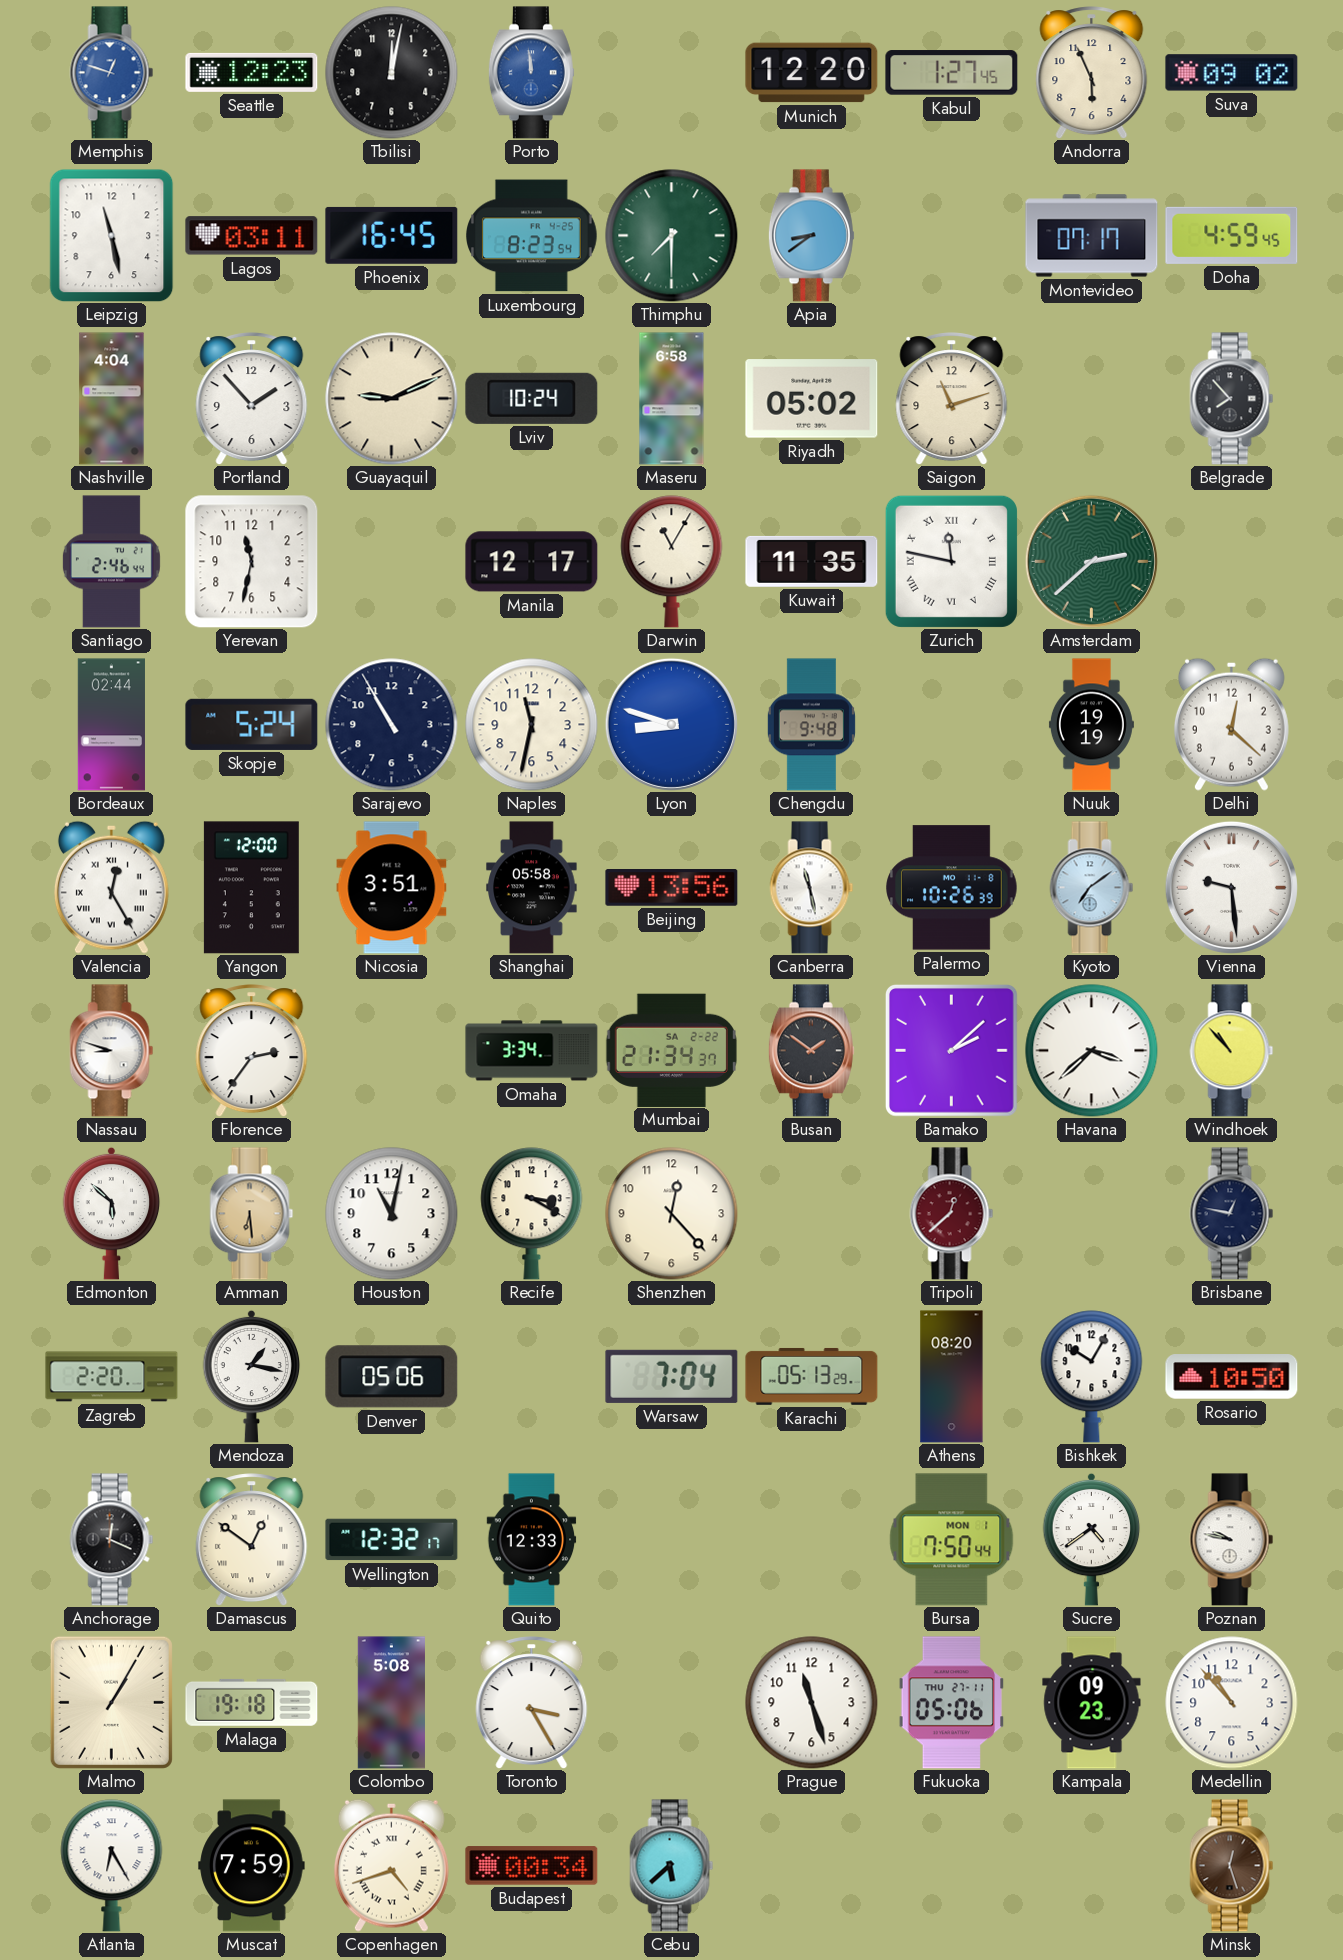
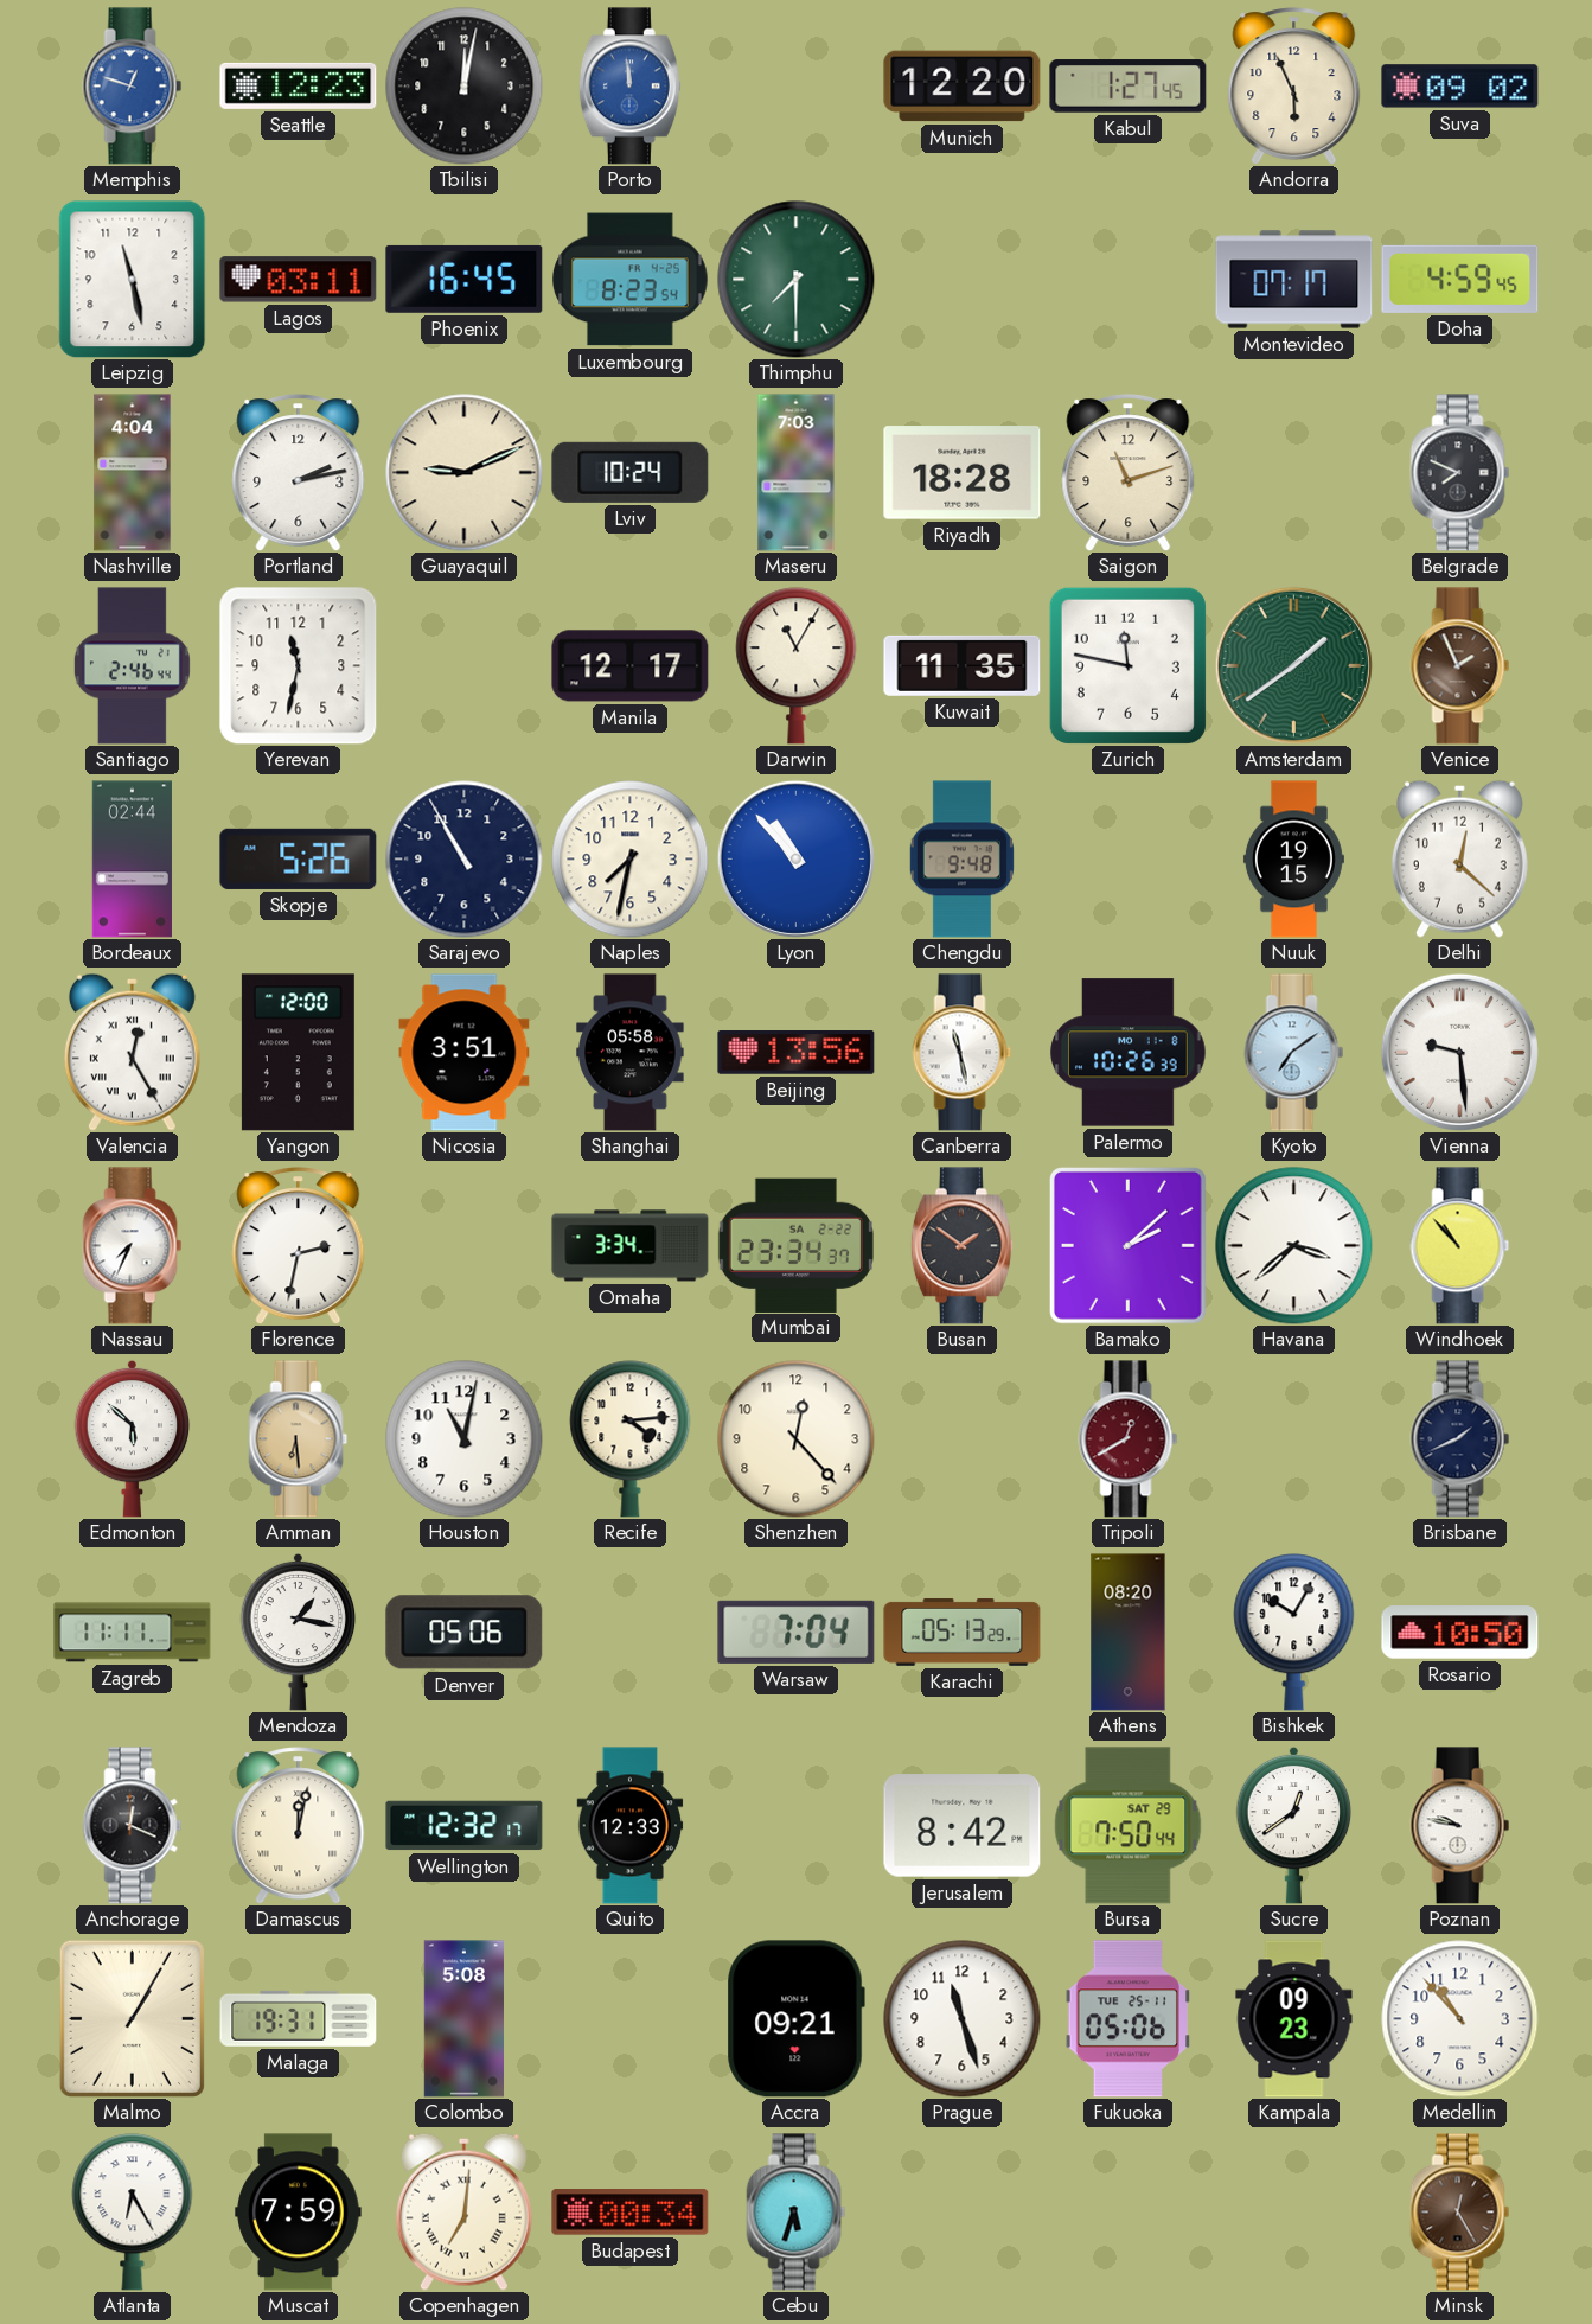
Apia: 8:39 -> none
Portland: 1:53 -> 2:13
Maseru: 6:58 -> 7:03
Riyadh: 05:02 -> 18:28
Belgrade: 7:53 -> 7:49
Zurich numerals: Roman -> Arabic
Amsterdam: 2:38 -> 1:39
Venice: none -> 1:56
Skopje: 5:24 -> 5:26
Naples: 11:32 -> 7:32
Lyon: 8:48 -> 10:53
Nuuk: 19:19 -> 19:15
Nassau: 8:48 -> 7:34
Florence: 2:36 -> 2:32
Mumbai: 21:34 -> 23:34
Recife: 3:20 -> 4:14
Tripoli: 12:38 -> 12:40
Brisbane: 12:47 -> 1:41
Zagreb: 2:20 -> 11:11
Damascus: 12:51 -> 12:02
Jerusalem: none -> 8:42
Bursa date: MON 1 -> SAT 29
Sucre: 4:39 -> 12:39
Malaga: 19:18 -> 19:31
Toronto: 3:25 -> none
Accra: none -> 09:21
Fukuoka date: THU 27-11 -> TUE 25-11
Copenhagen: 4:42 -> 7:01
Cebu: 5:38 -> 5:33
Minsk: 12:27 -> 12:25
